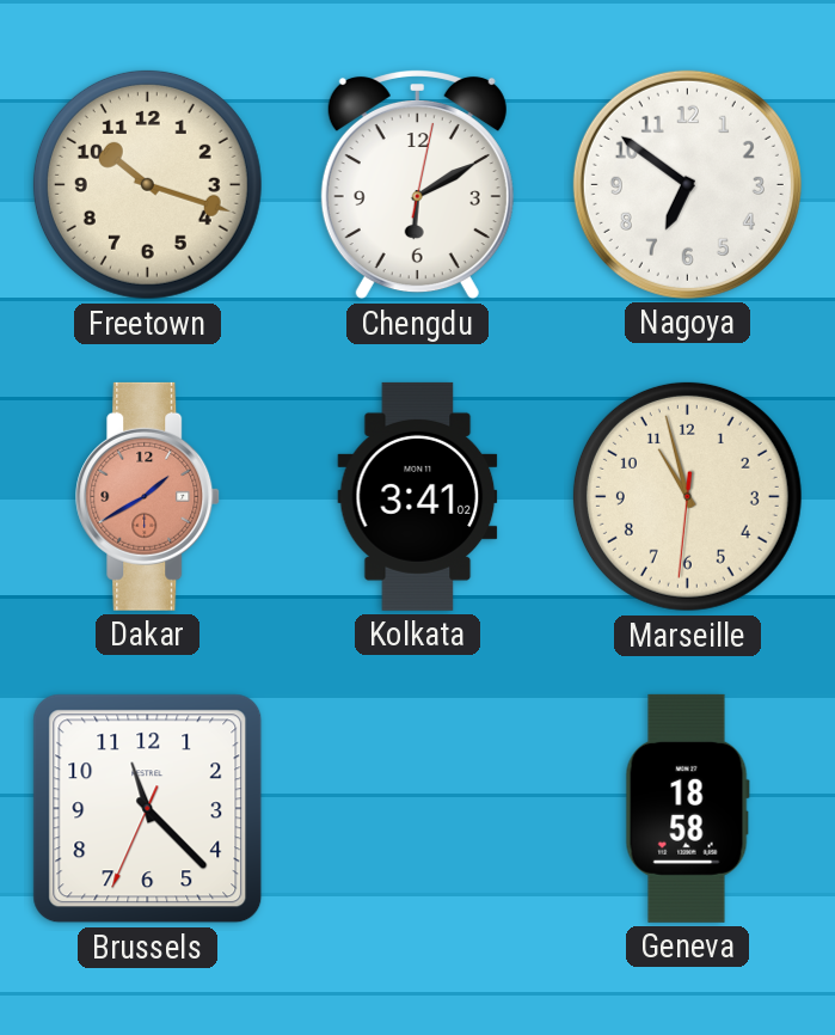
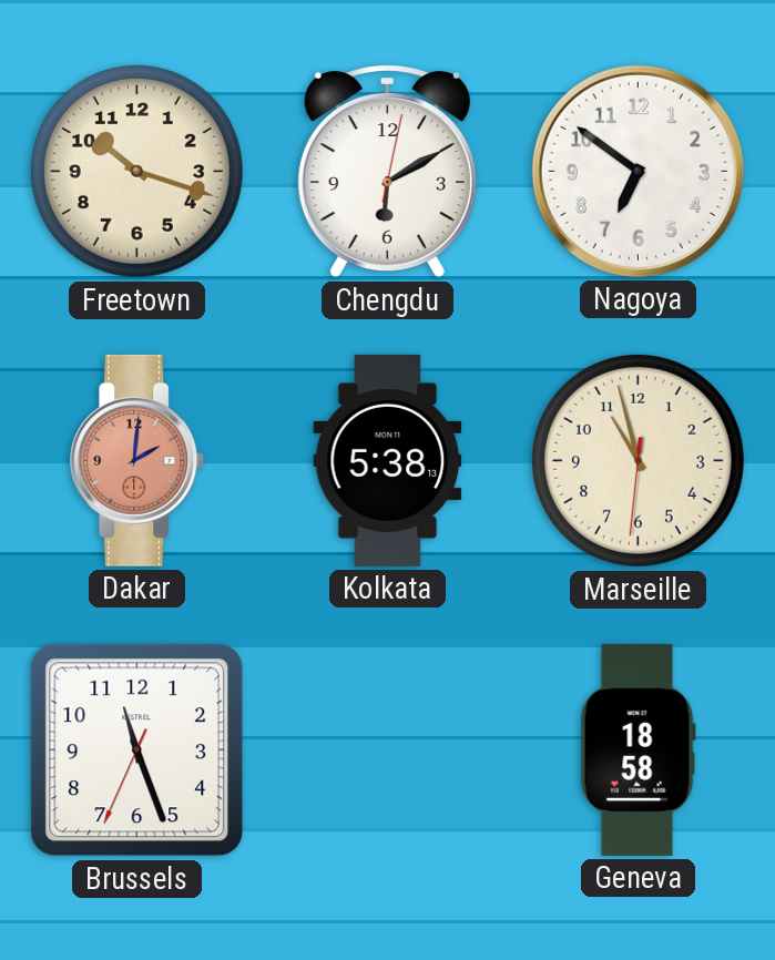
Dakar: 1:40 -> 2:01
Kolkata: 3:41 -> 5:38
Brussels: 11:22 -> 11:26
